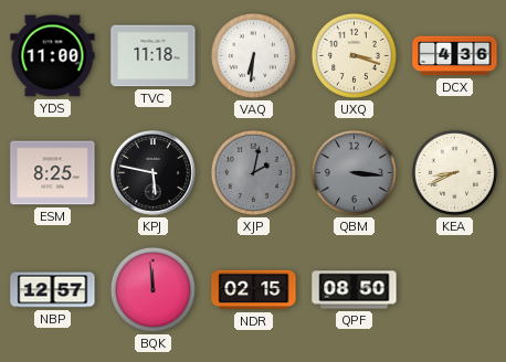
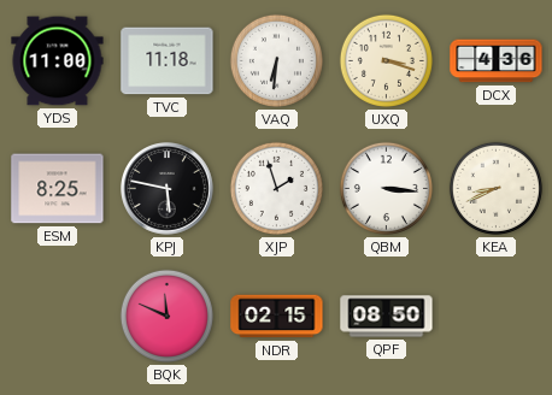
XJP: 2:02 -> 1:57
XJP dial: grey -> white
QBM dial: grey -> white
NBP: 12:57 -> none
BQK: 11:59 -> 11:49
